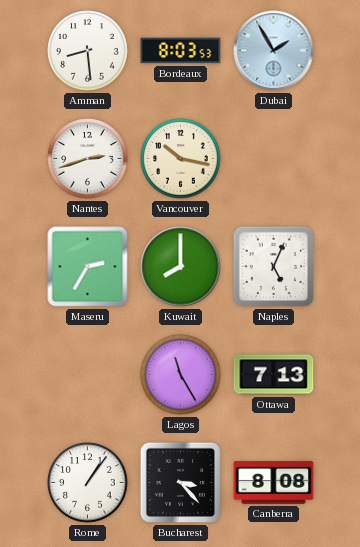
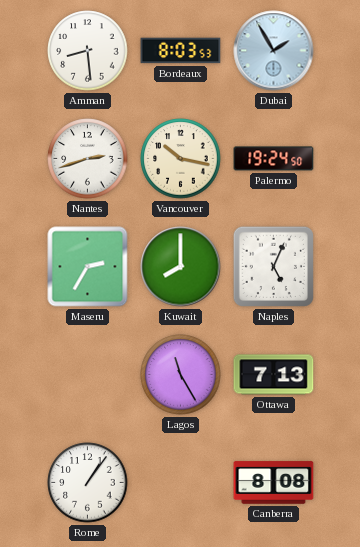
Palermo: none -> 19:24
Bucharest: 3:23 -> none
